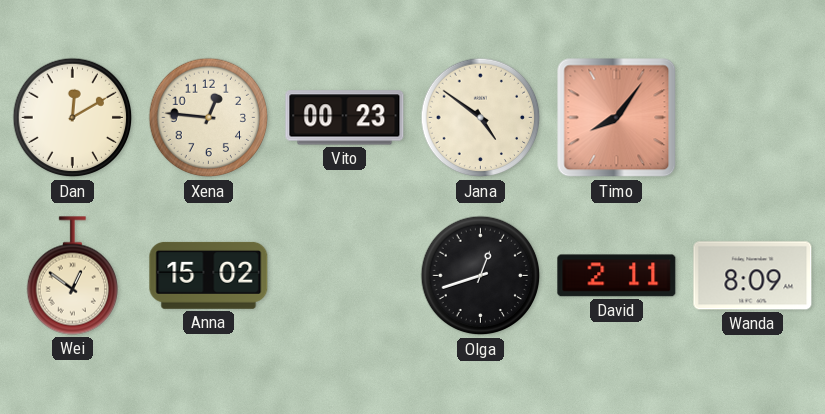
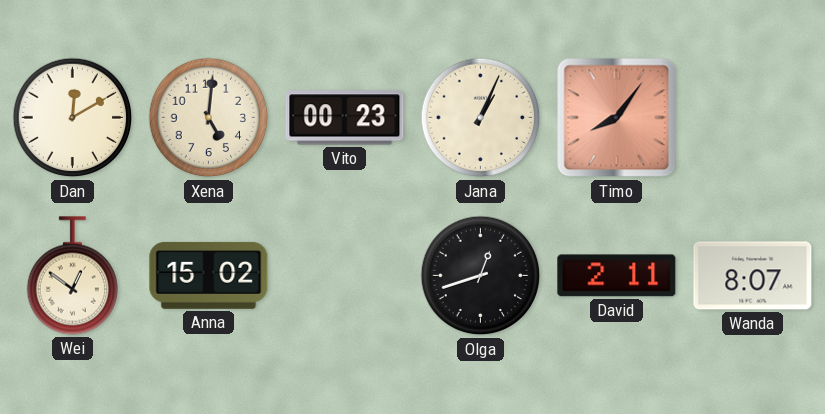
Xena: 12:46 -> 5:01
Jana: 4:51 -> 1:04
Wanda: 8:09 -> 8:07
